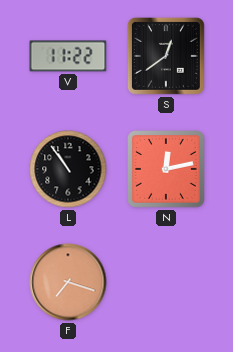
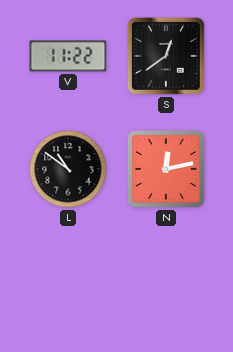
L: 10:54 -> 10:51
F: 7:18 -> none
